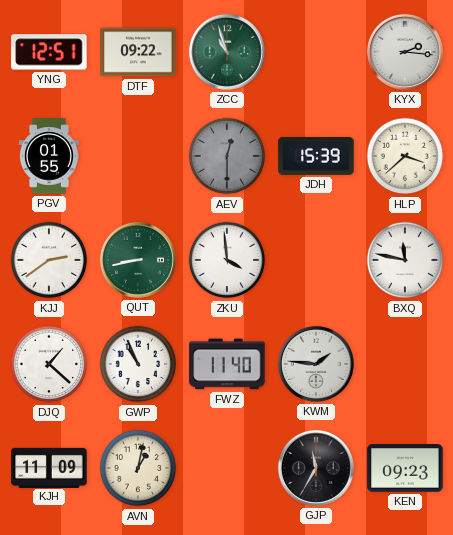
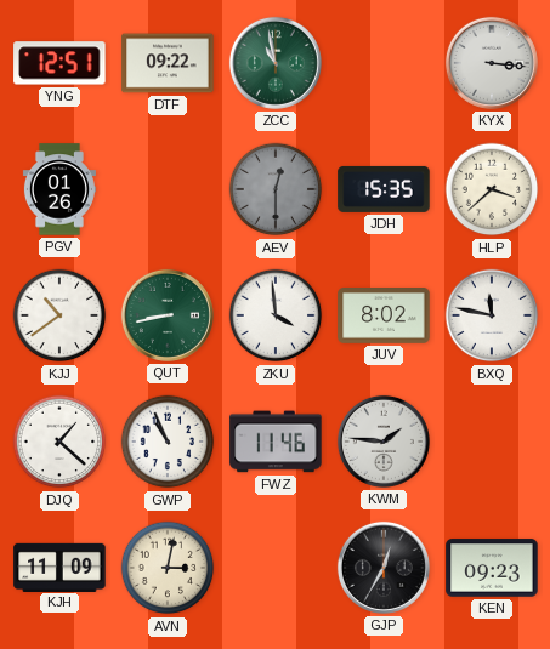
ZCC: 10:57 -> 10:58
KYX: 2:16 -> 3:16
PGV: 01:55 -> 01:26
JDH: 15:39 -> 15:35
KJJ: 2:39 -> 10:39
JUV: none -> 8:02
FWZ: 11:40 -> 11:46
AVN: 1:02 -> 3:02
GJP: 11:35 -> 12:35
